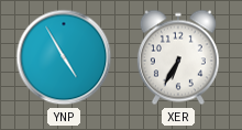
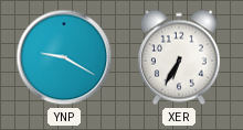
YNP: 4:55 -> 9:20
